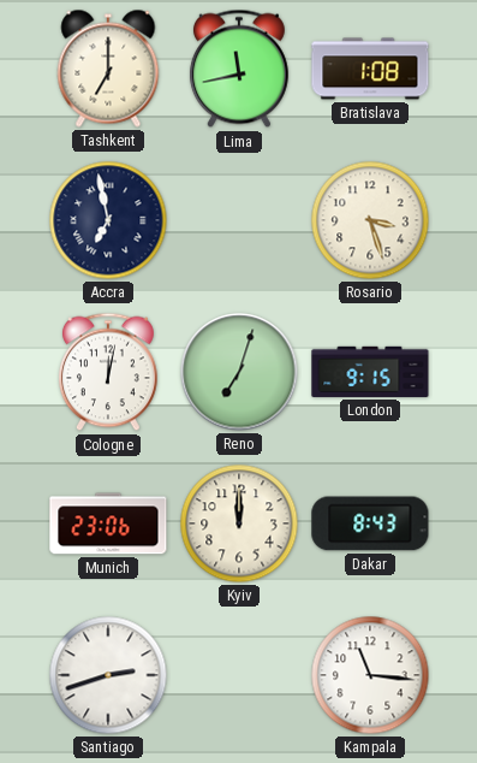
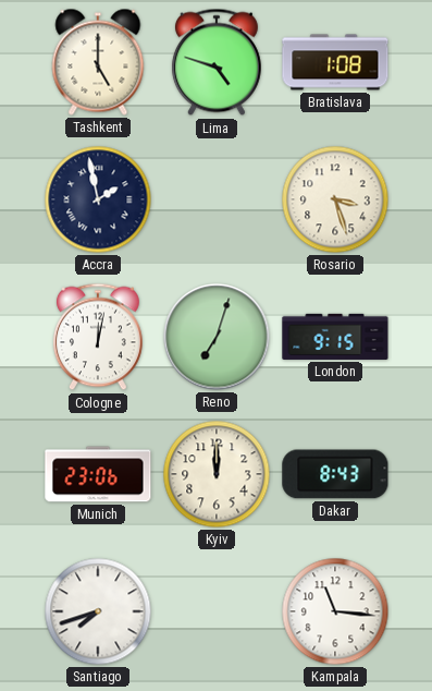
Tashkent: 7:00 -> 5:00
Lima: 11:43 -> 4:48
Accra: 6:58 -> 1:58
Santiago: 2:42 -> 7:42
